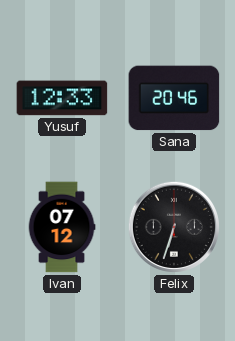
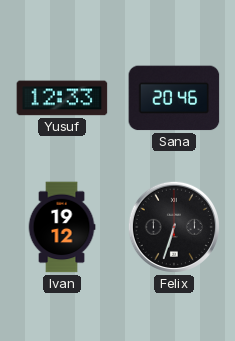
Ivan: 07:12 -> 19:12
